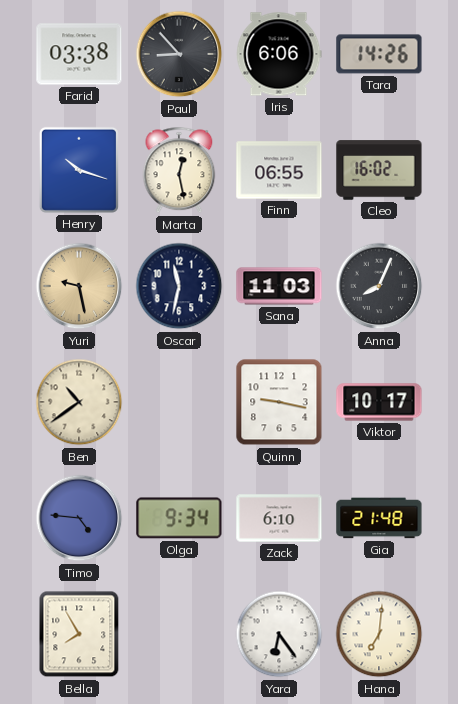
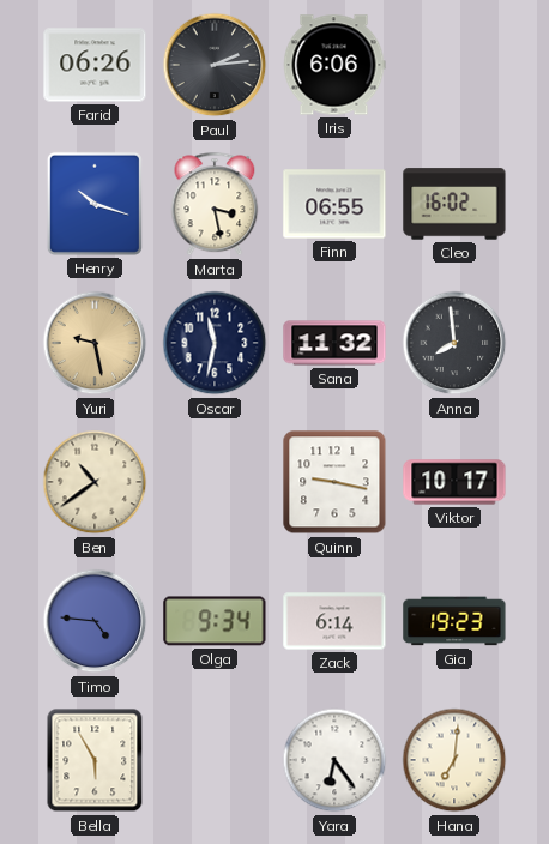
Farid: 03:38 -> 06:26
Paul: 8:53 -> 2:14
Tara: 14:26 -> none
Marta: 12:28 -> 3:28
Sana: 11:03 -> 11:32
Anna: 8:04 -> 7:59
Zack: 6:10 -> 6:14
Gia: 21:48 -> 19:23
Bella: 7:55 -> 5:55
